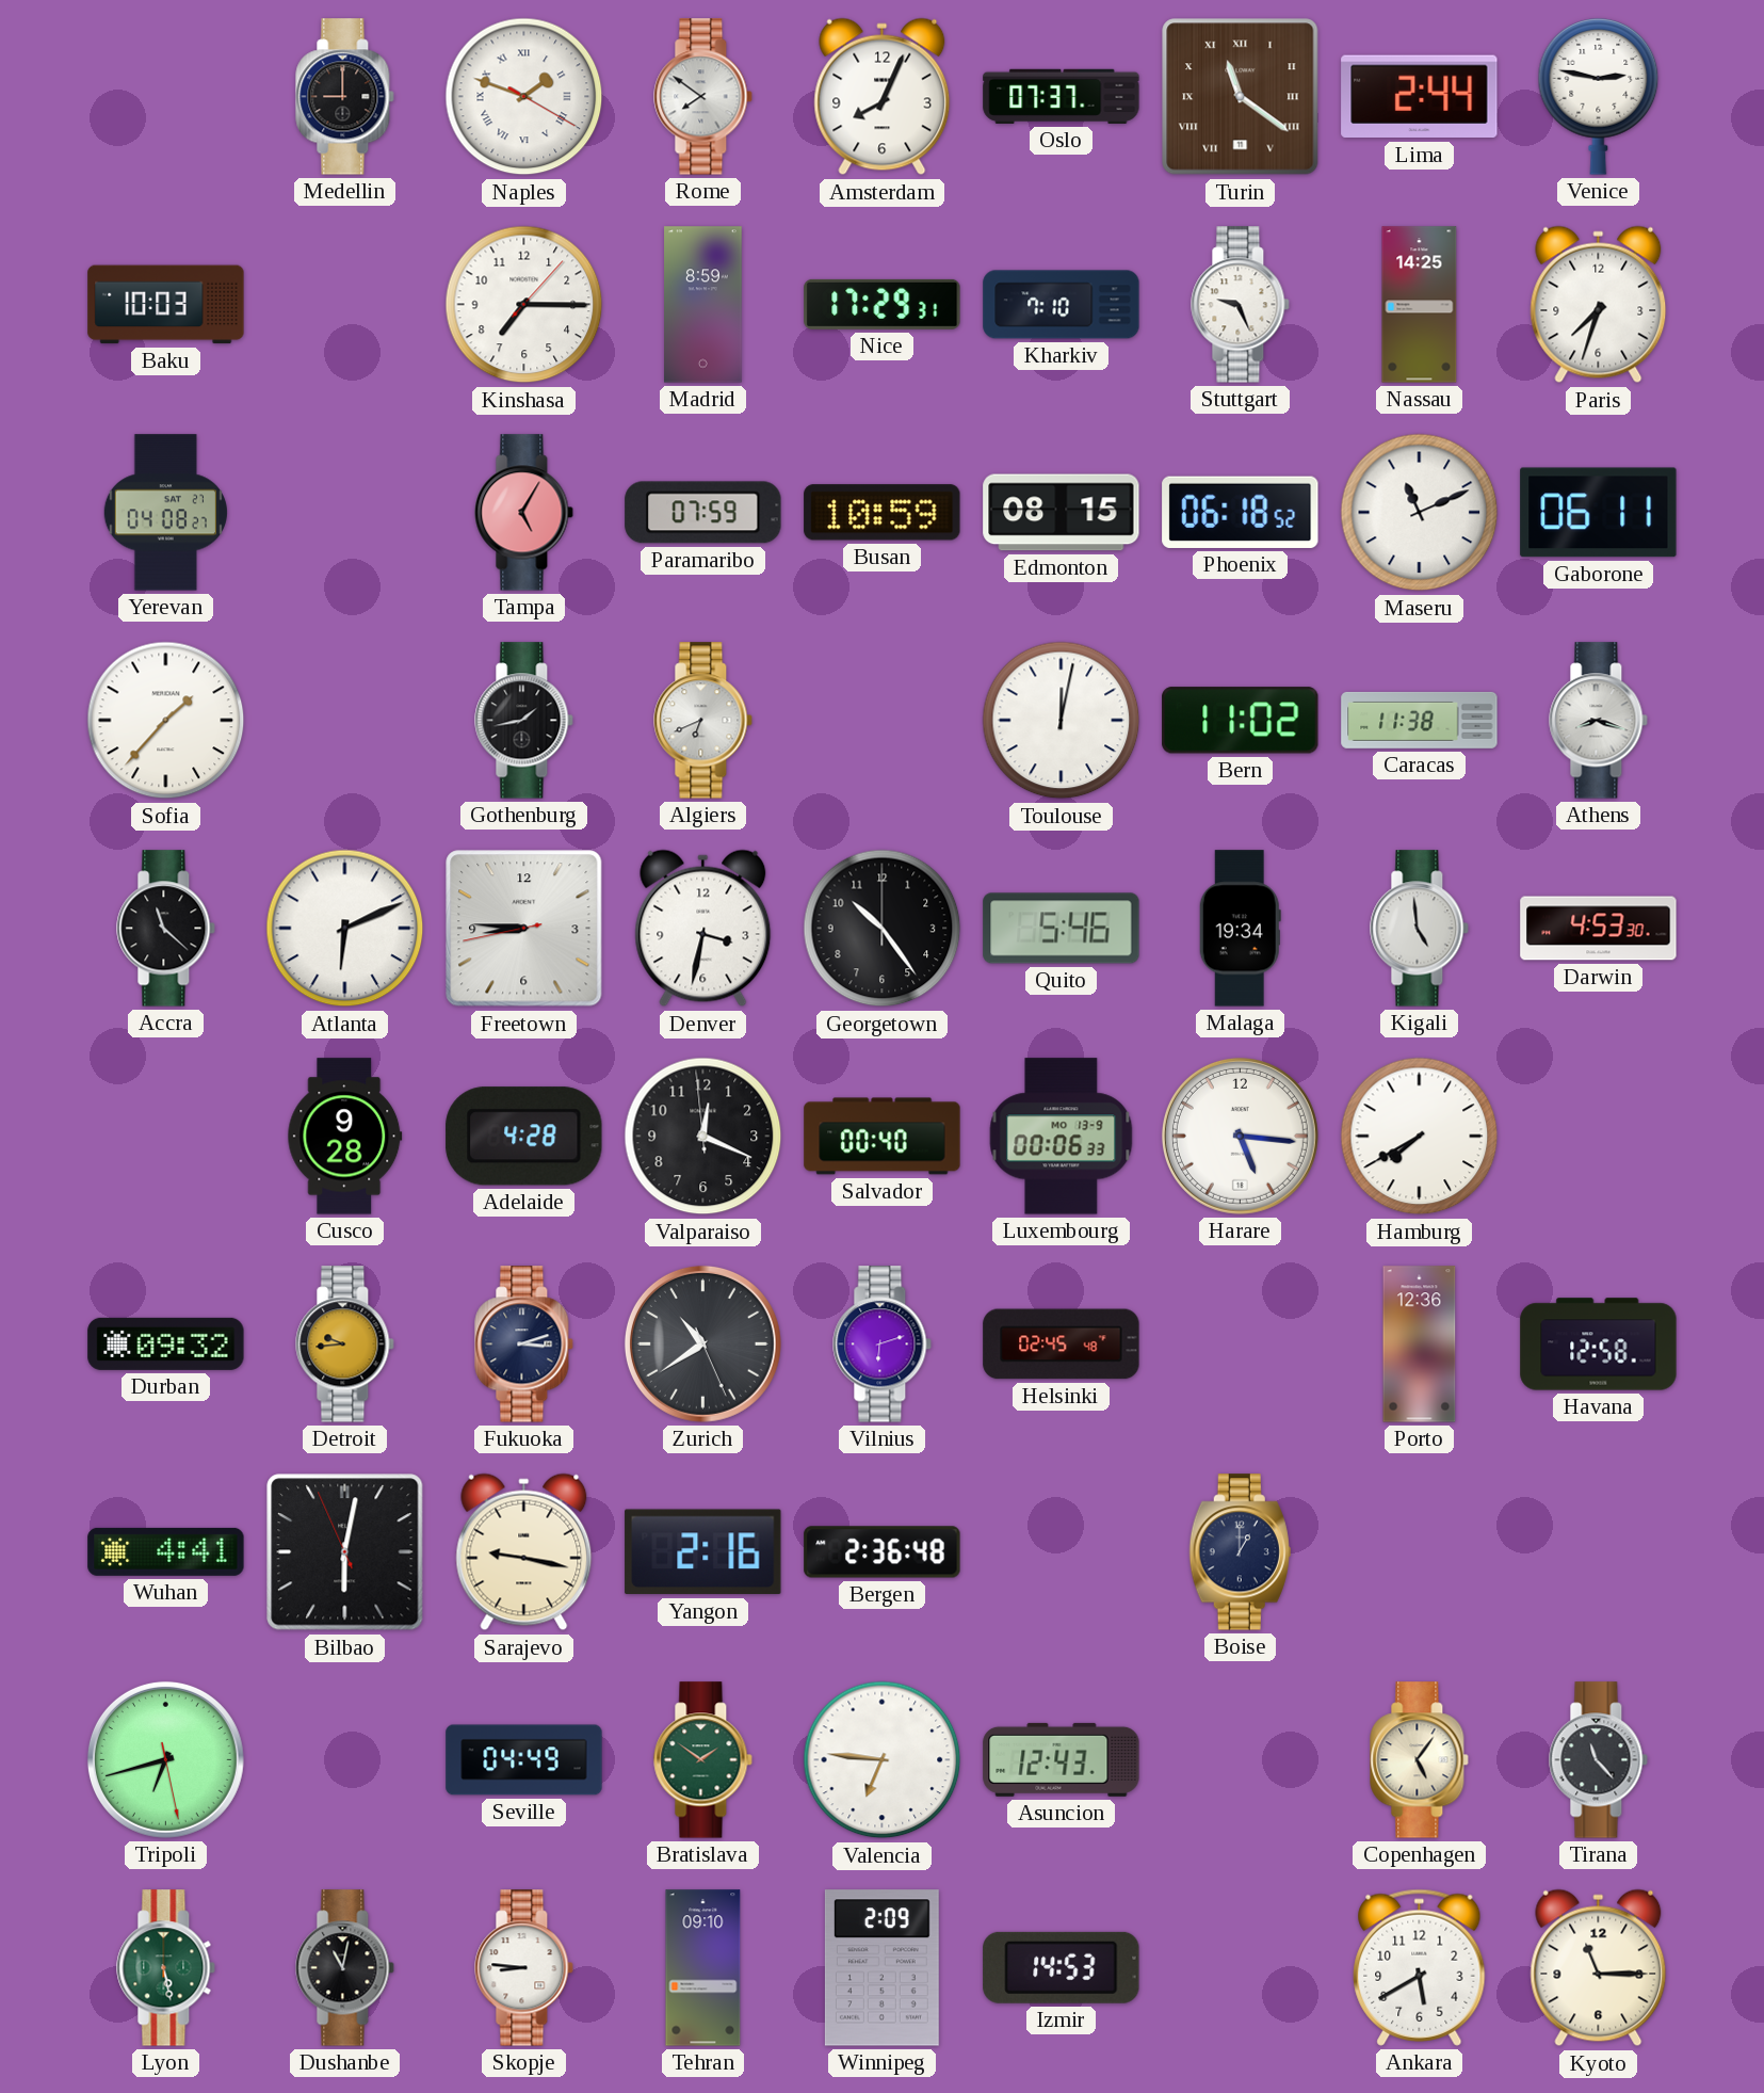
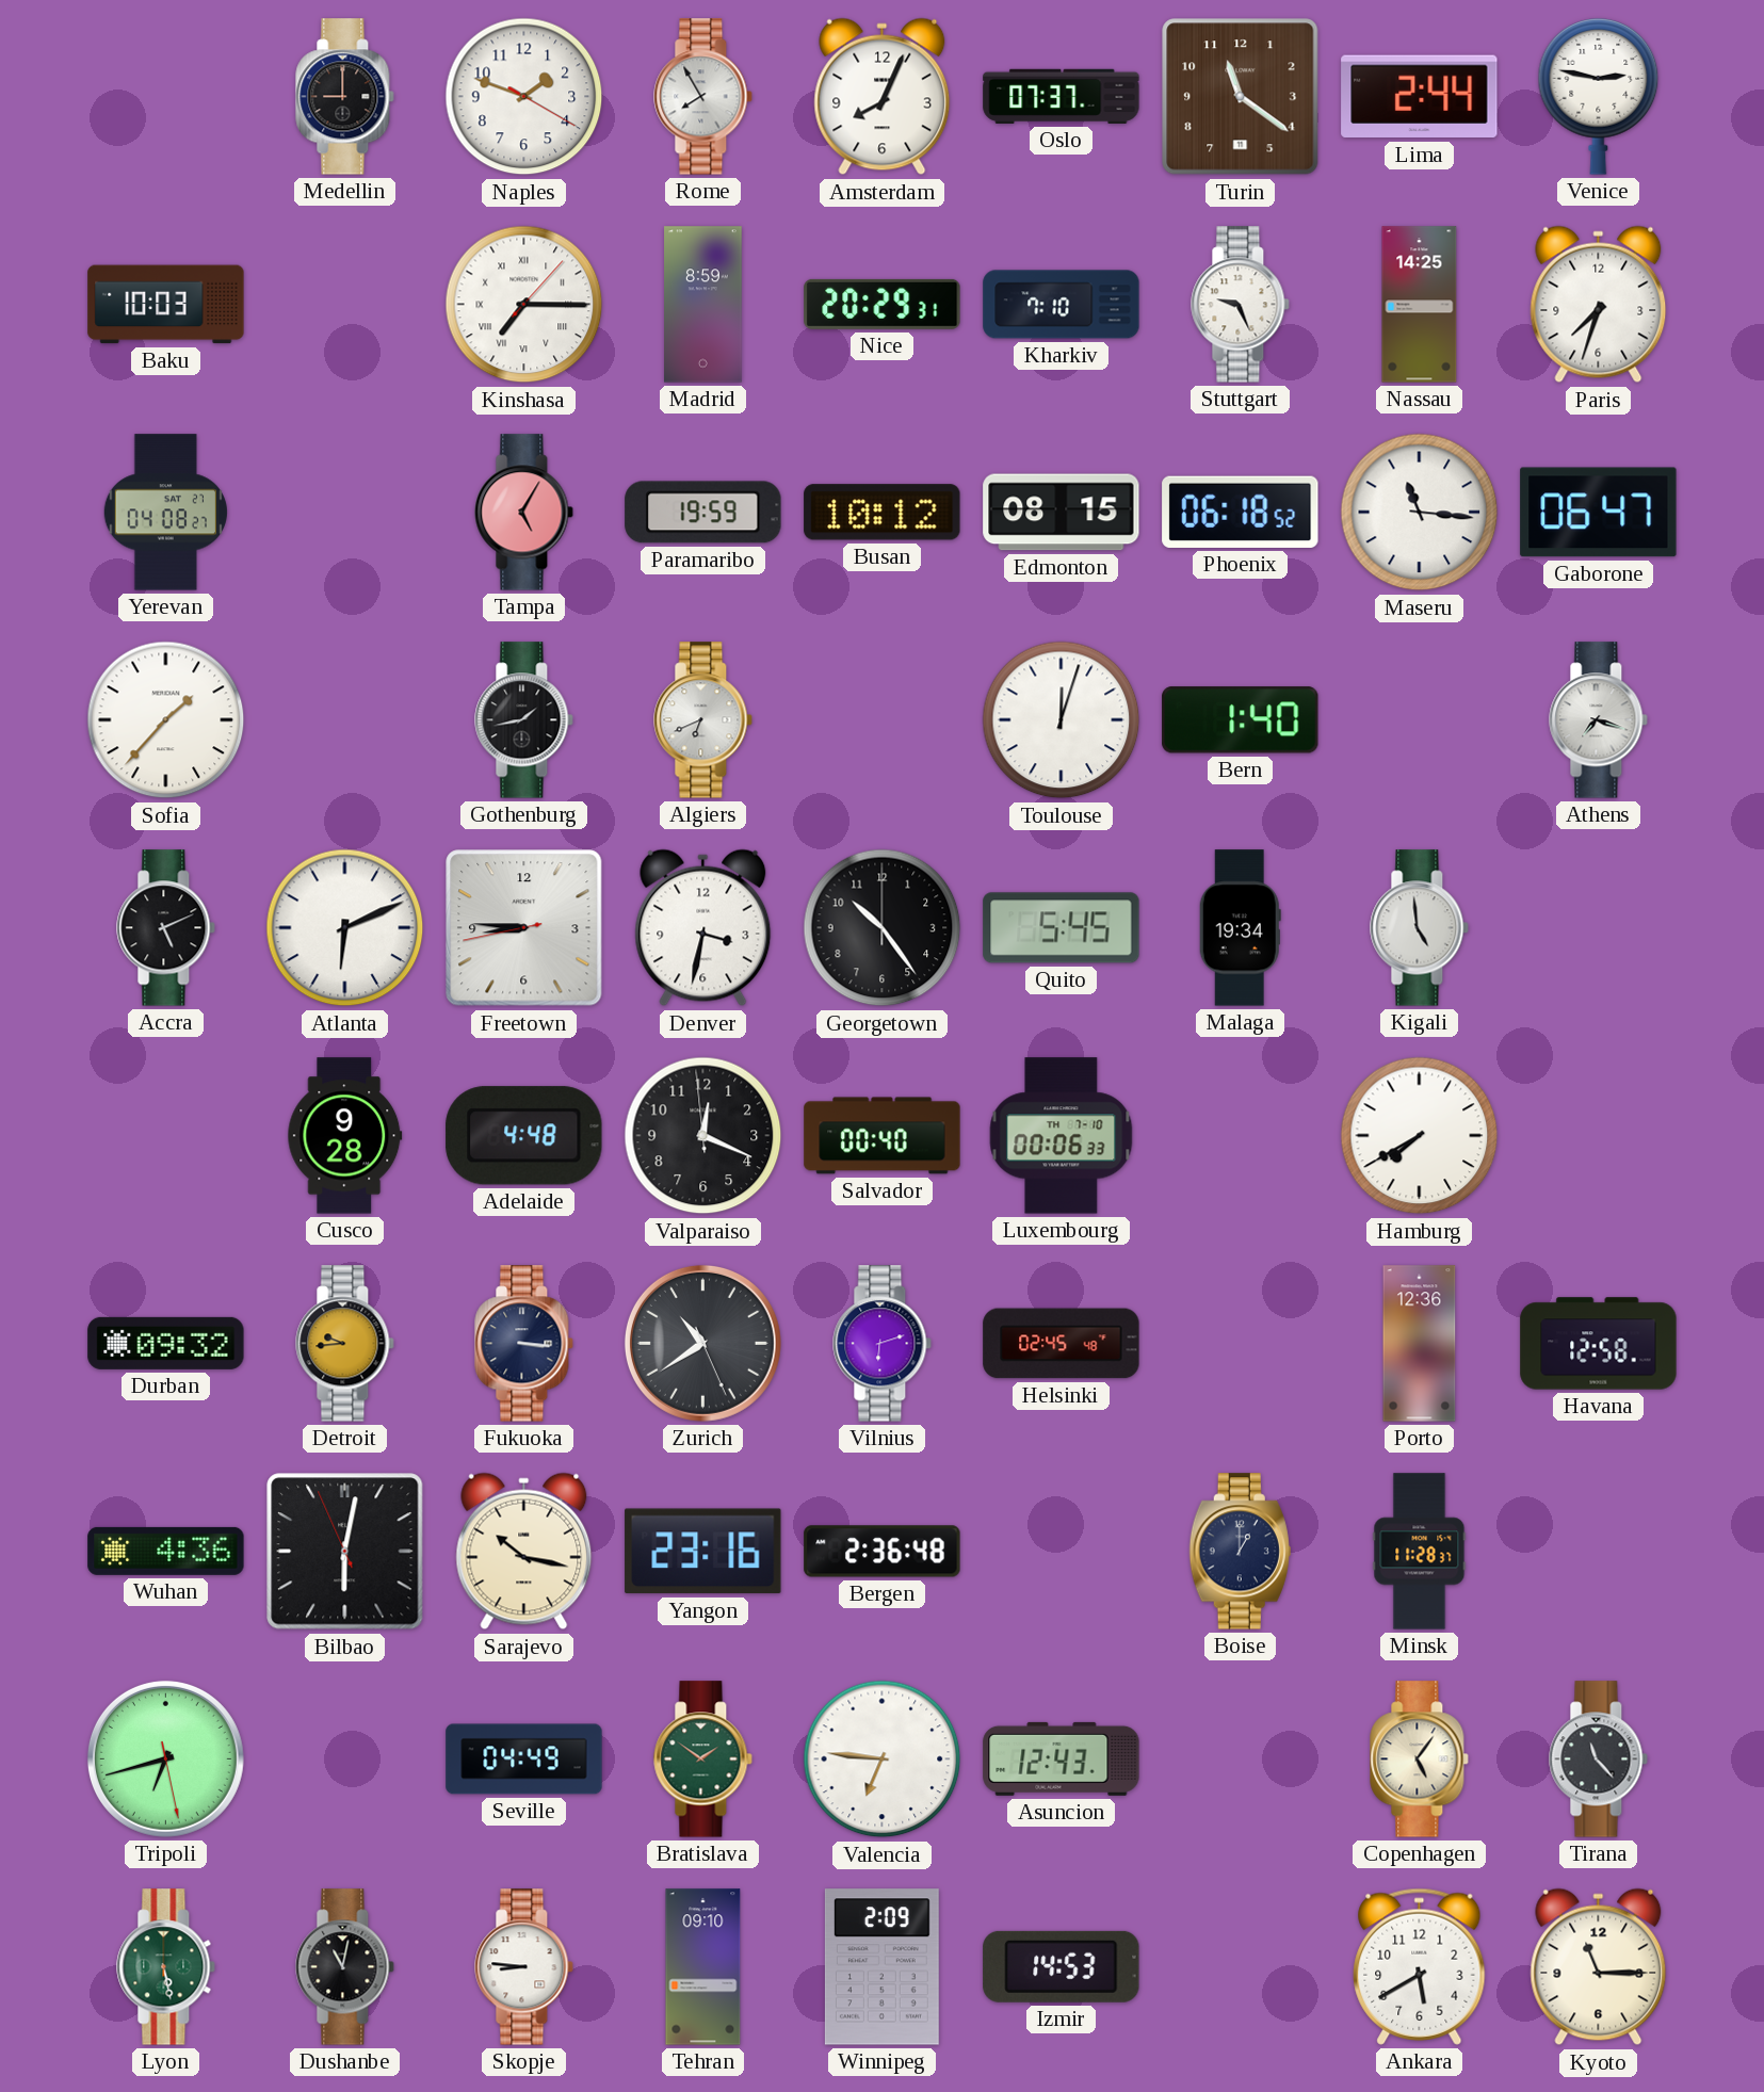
Naples numerals: Roman -> Arabic
Rome: 7:51 -> 7:55
Turin numerals: Roman -> Arabic
Kinshasa numerals: Arabic -> Roman
Nice: 17:29 -> 20:29
Paramaribo: 07:59 -> 19:59
Busan: 10:59 -> 10:12
Maseru: 11:11 -> 11:16
Gaborone: 06:11 -> 06:47
Toulouse: 12:02 -> 12:03
Bern: 11:02 -> 1:40
Caracas: 11:38 -> none
Athens: 8:18 -> 7:18
Accra: 11:22 -> 5:11
Quito: 5:46 -> 5:45
Darwin: 4:53 -> none
Adelaide: 4:28 -> 4:48
Luxembourg date: MO 13-9 -> TH 7-10
Harare: 5:16 -> none
Fukuoka: 3:12 -> 3:16
Wuhan: 4:41 -> 4:36
Sarajevo: 9:17 -> 10:17
Yangon: 2:16 -> 23:16
Minsk: none -> 11:28
